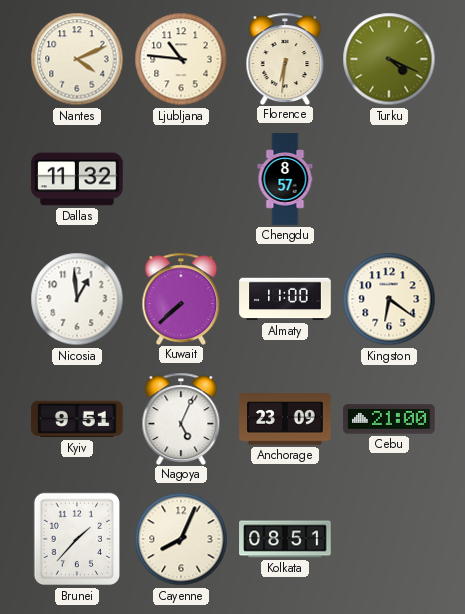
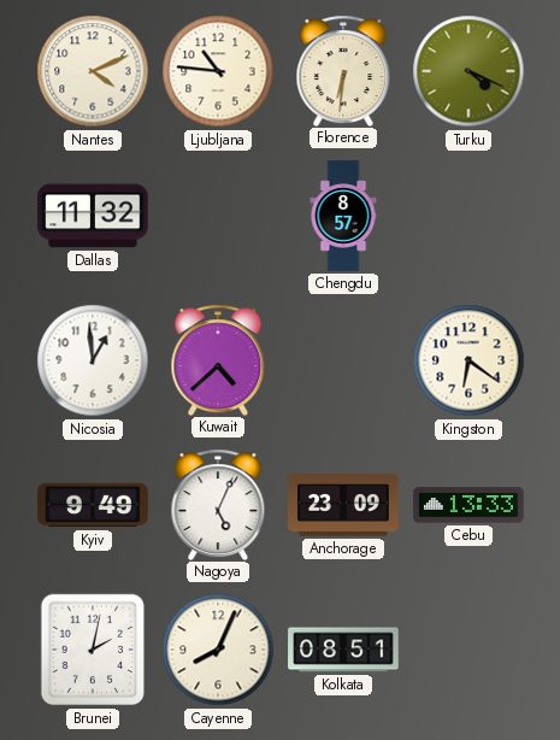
Kuwait: 7:38 -> 4:38
Almaty: 11:00 -> none
Kyiv: 9:51 -> 9:49
Cebu: 21:00 -> 13:33
Brunei: 1:37 -> 2:02
